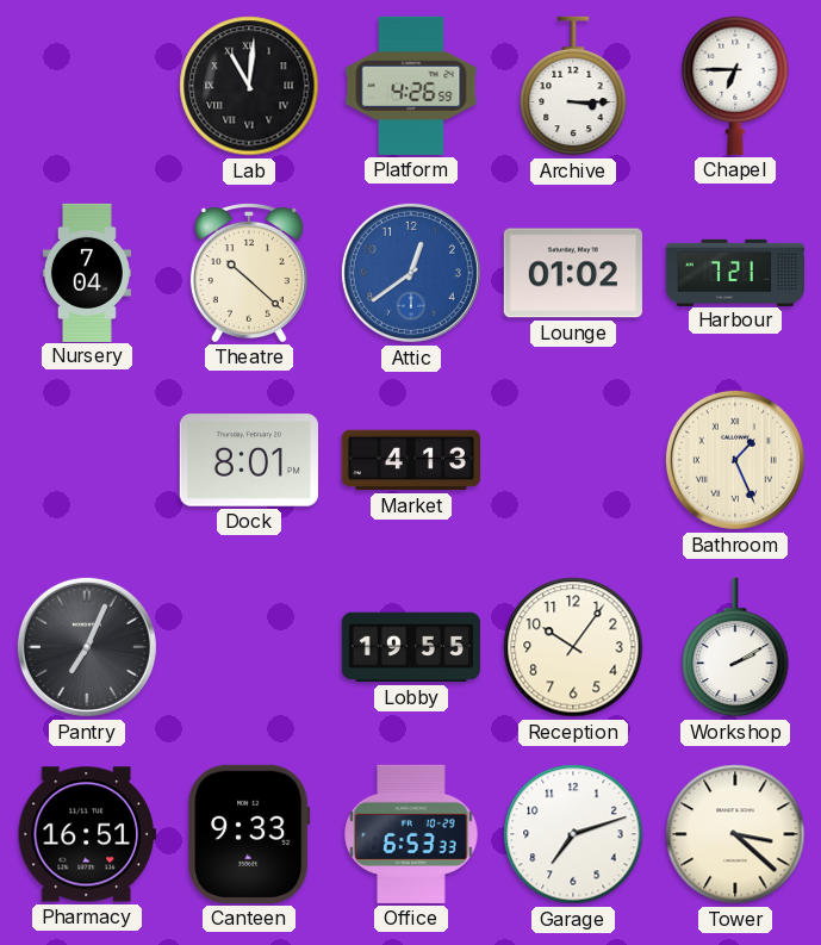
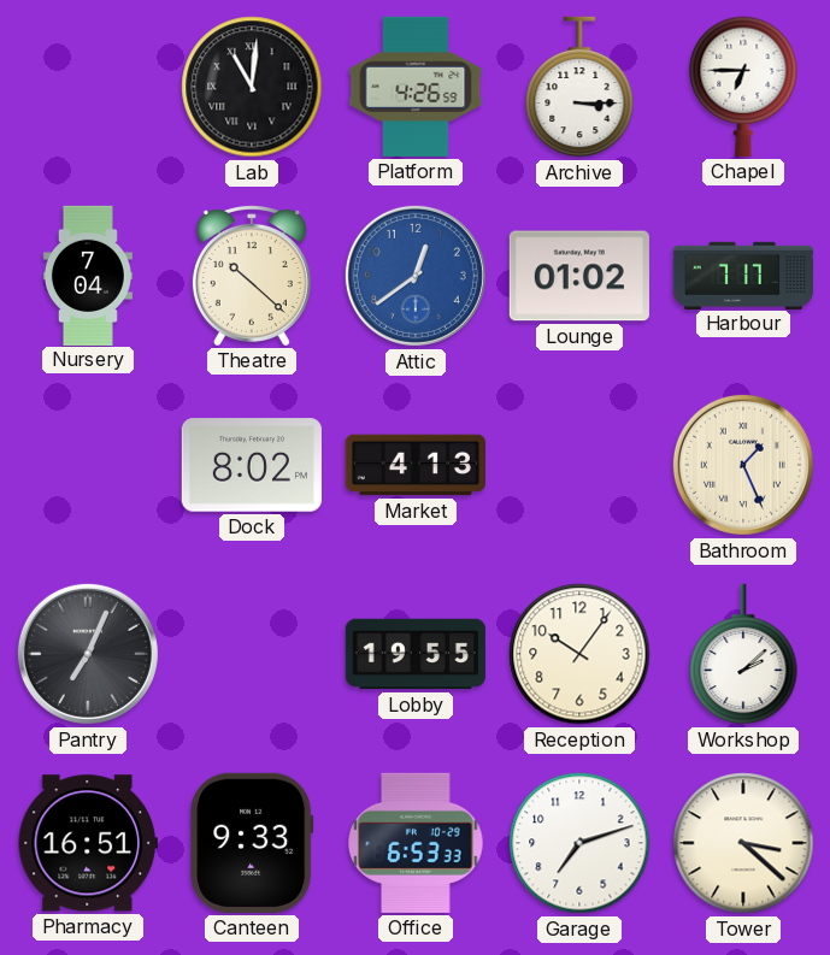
Harbour: 7:21 -> 7:17
Dock: 8:01 -> 8:02
Workshop: 2:10 -> 2:08
